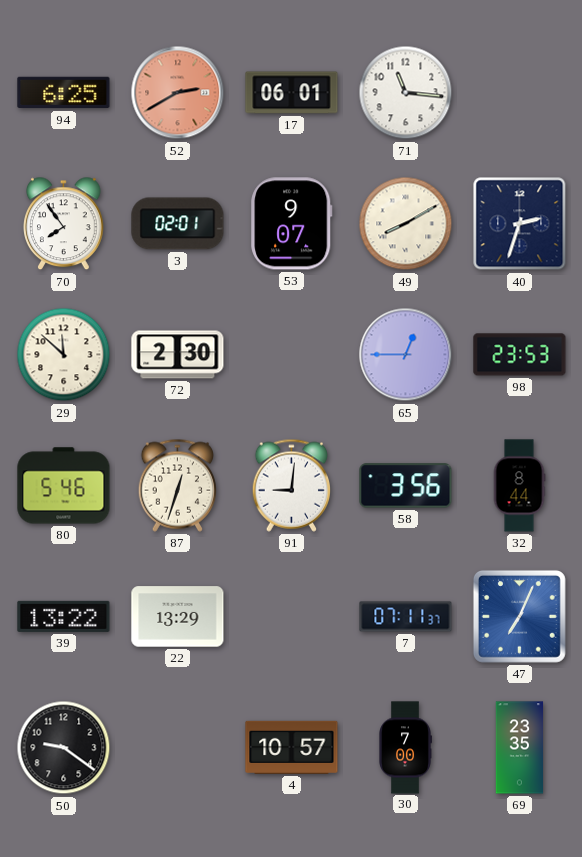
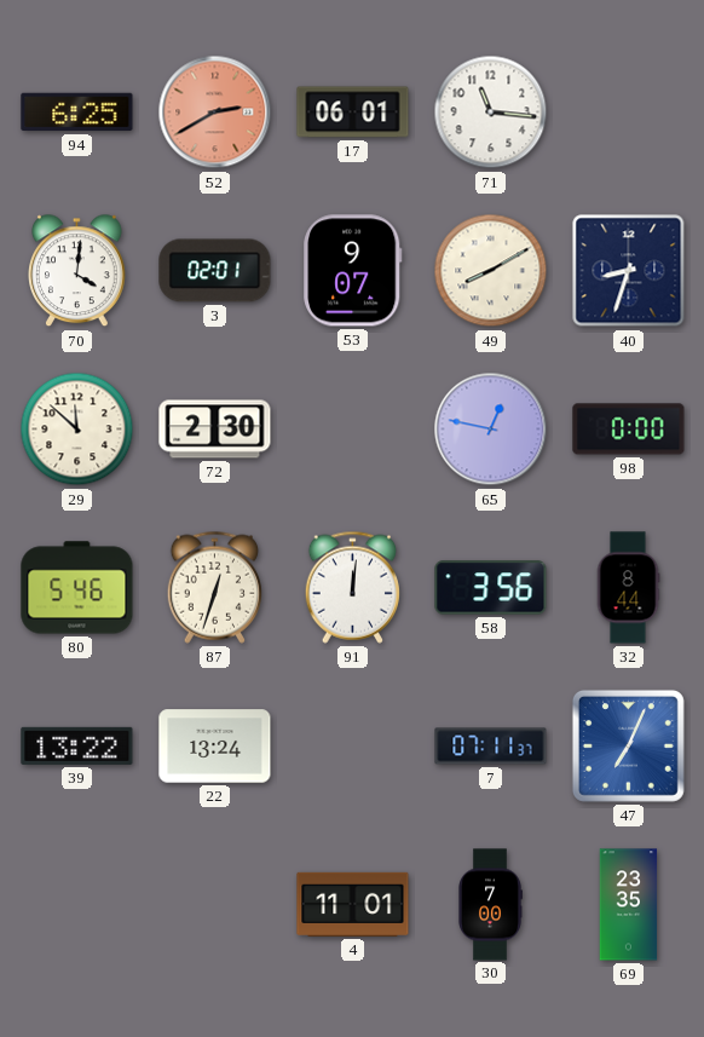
70: 7:54 -> 4:01
40: 2:33 -> 8:33
65: 12:45 -> 12:47
98: 23:53 -> 0:00
91: 9:01 -> 12:01
22: 13:29 -> 13:24
50: 9:21 -> none
4: 10:57 -> 11:01
